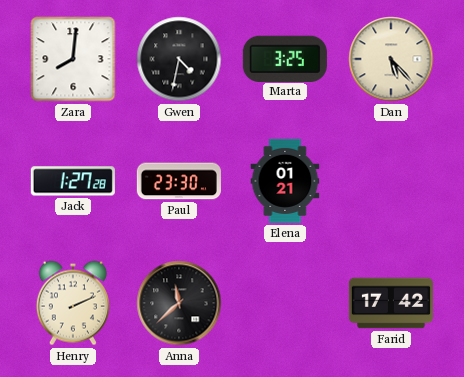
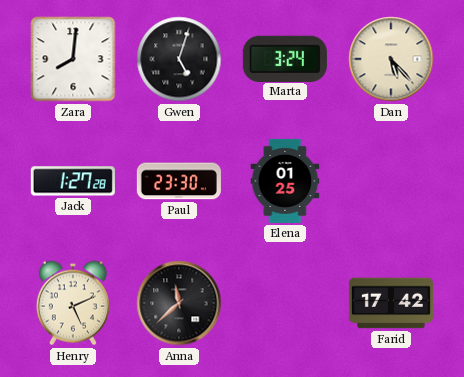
Gwen: 4:32 -> 5:03
Marta: 3:25 -> 3:24
Elena: 01:21 -> 01:25
Henry: 2:11 -> 5:11
